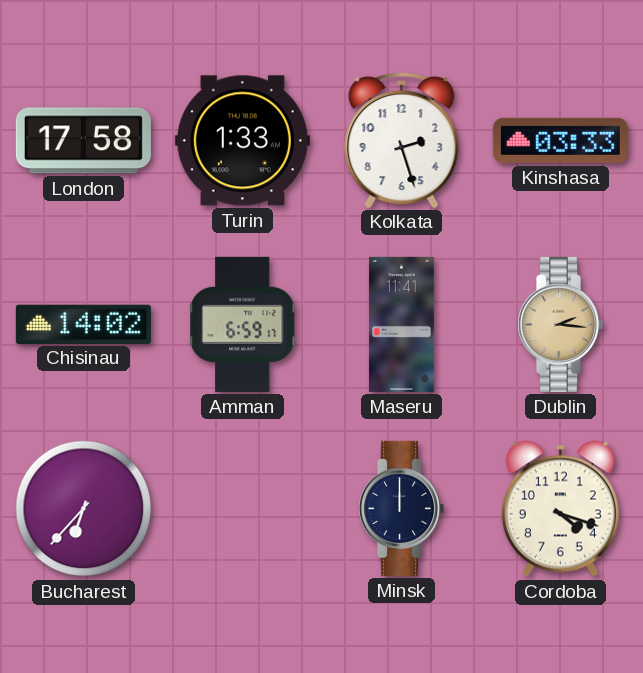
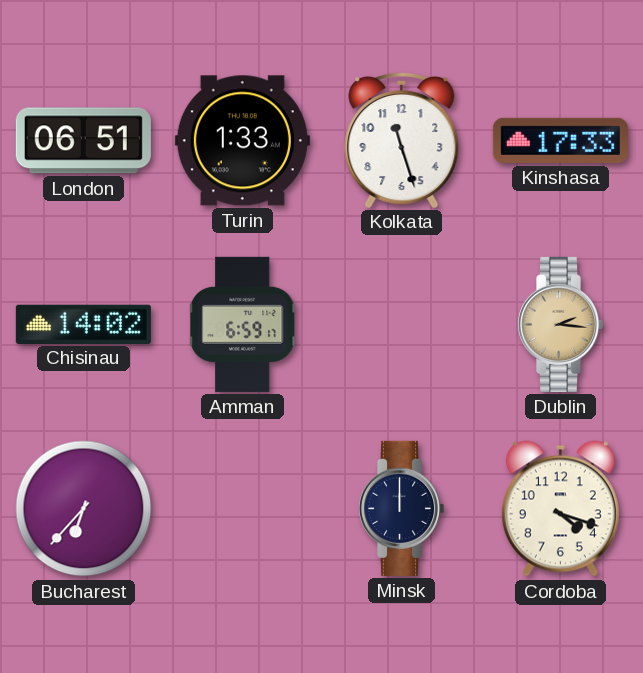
London: 17:58 -> 06:51
Kolkata: 2:27 -> 11:27
Kinshasa: 03:33 -> 17:33
Maseru: 11:41 -> none
